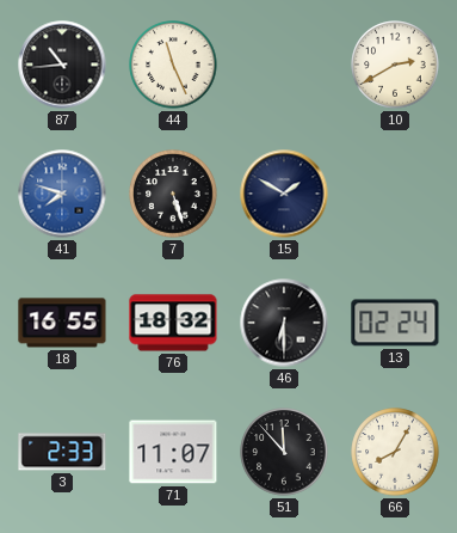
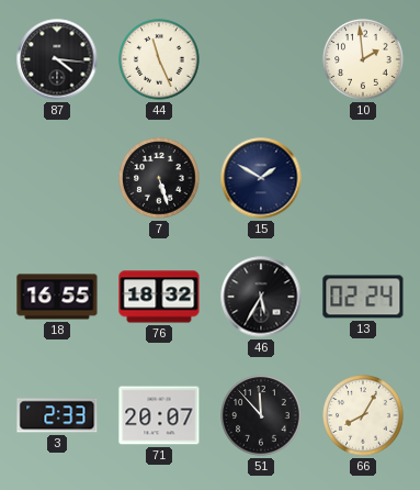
87: 10:44 -> 4:16
10: 2:40 -> 1:59
41: 7:48 -> none
46: 6:30 -> 5:35
71: 11:07 -> 20:07
